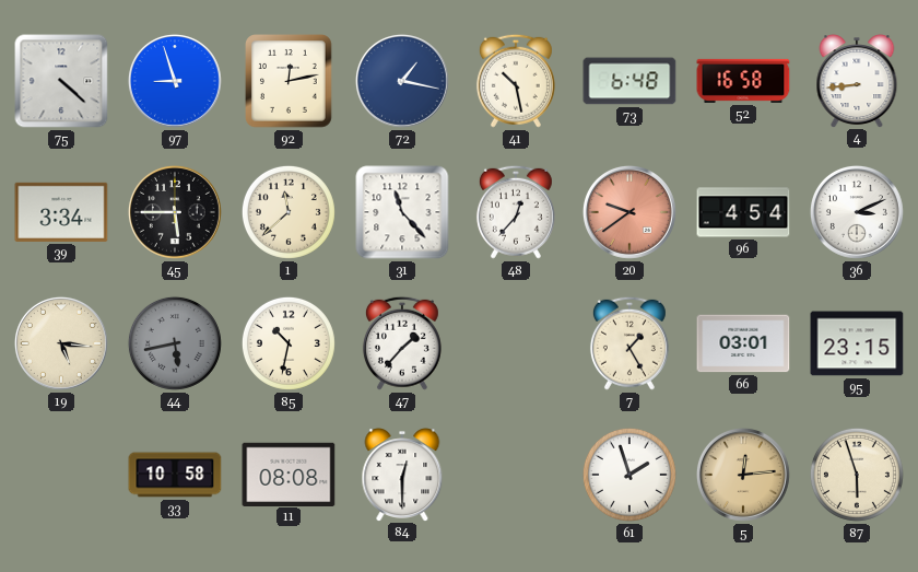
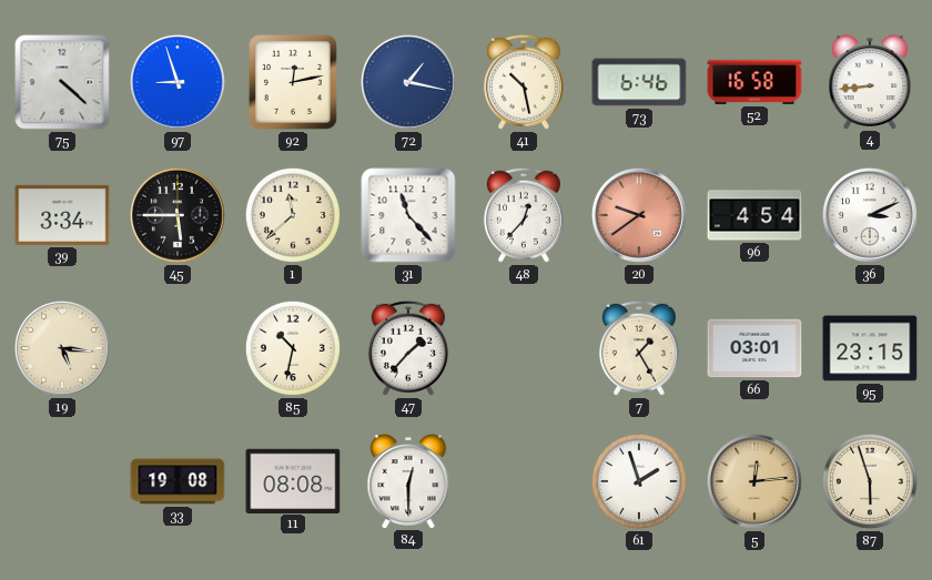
73: 6:48 -> 6:46
44: 5:43 -> none
33: 10:58 -> 19:08
